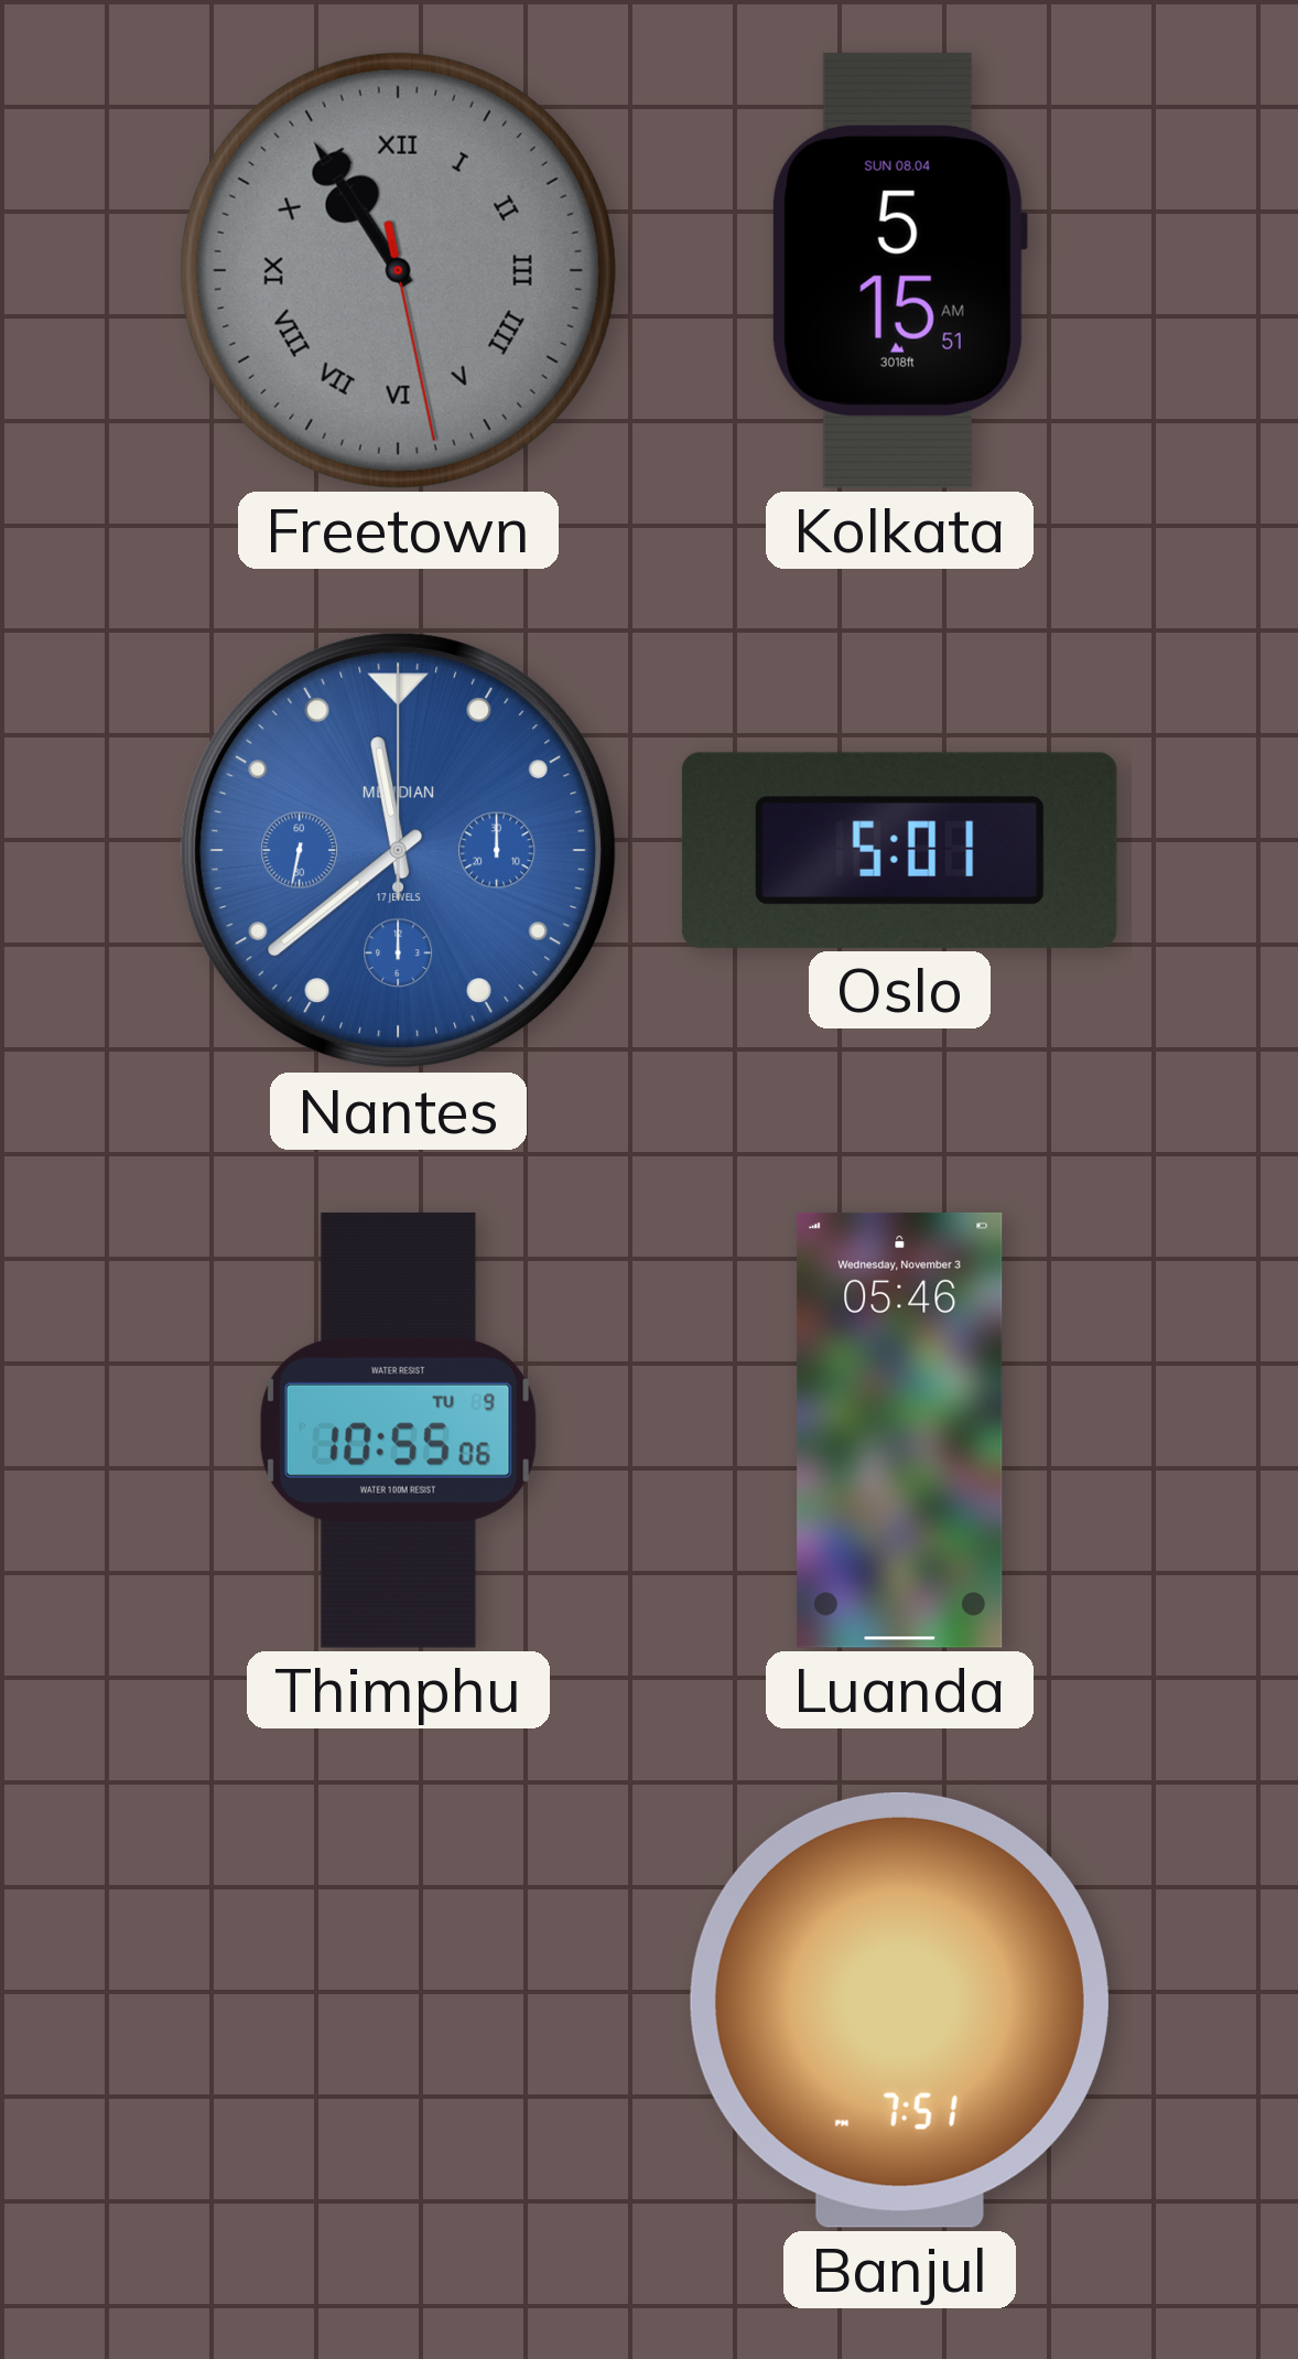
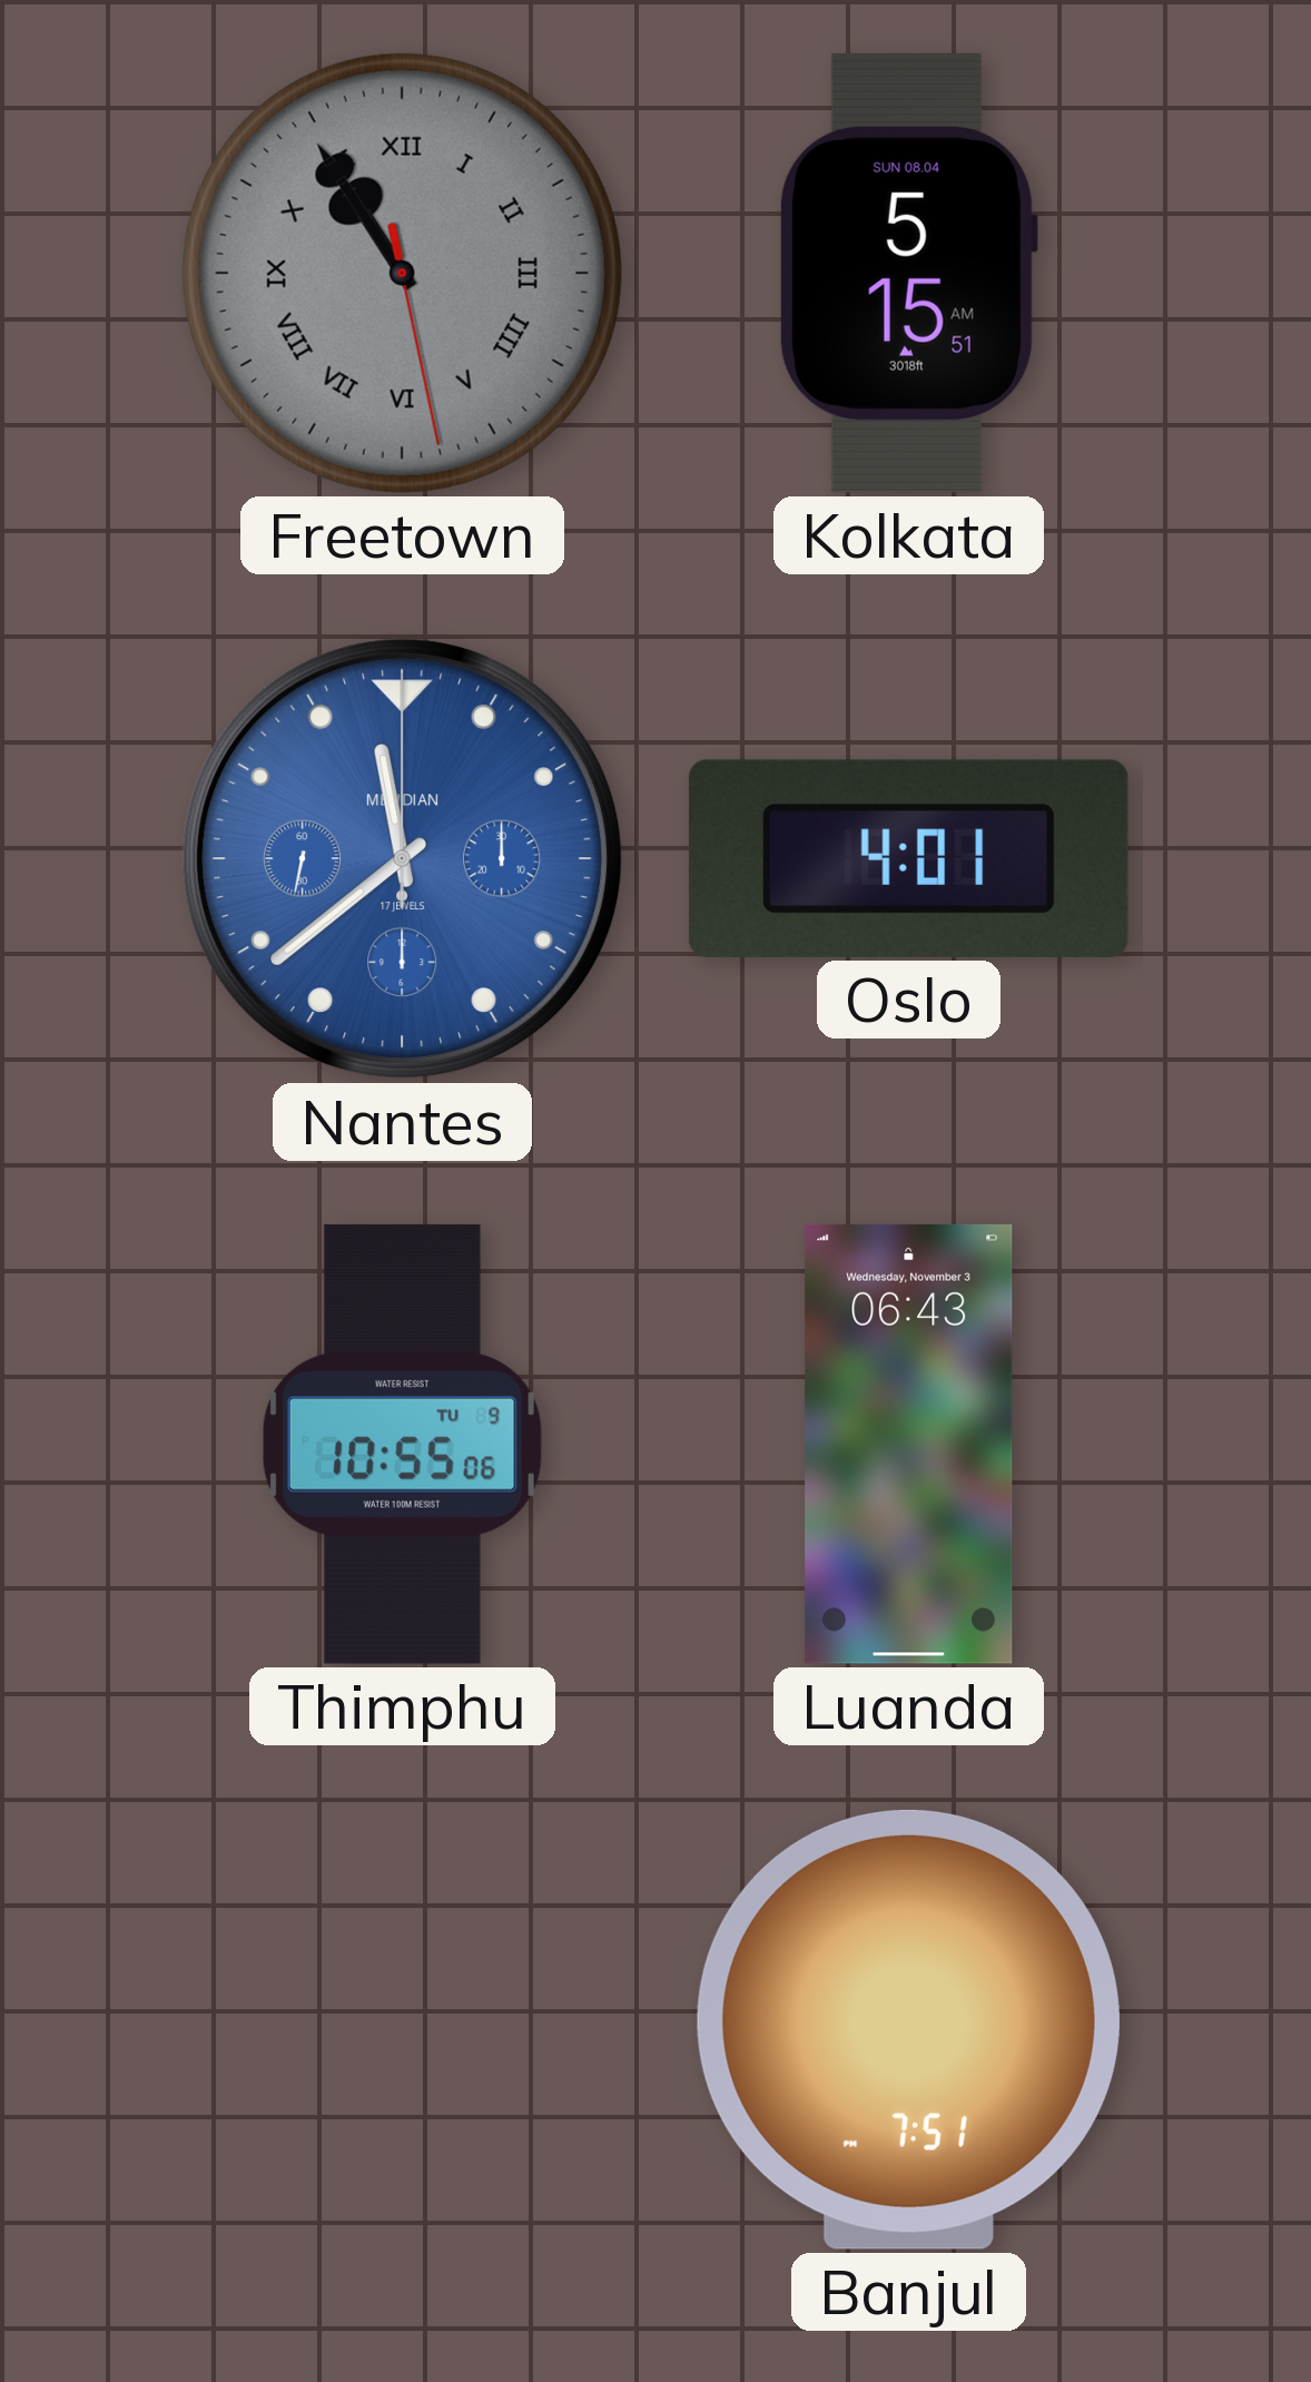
Oslo: 5:01 -> 4:01
Luanda: 05:46 -> 06:43
